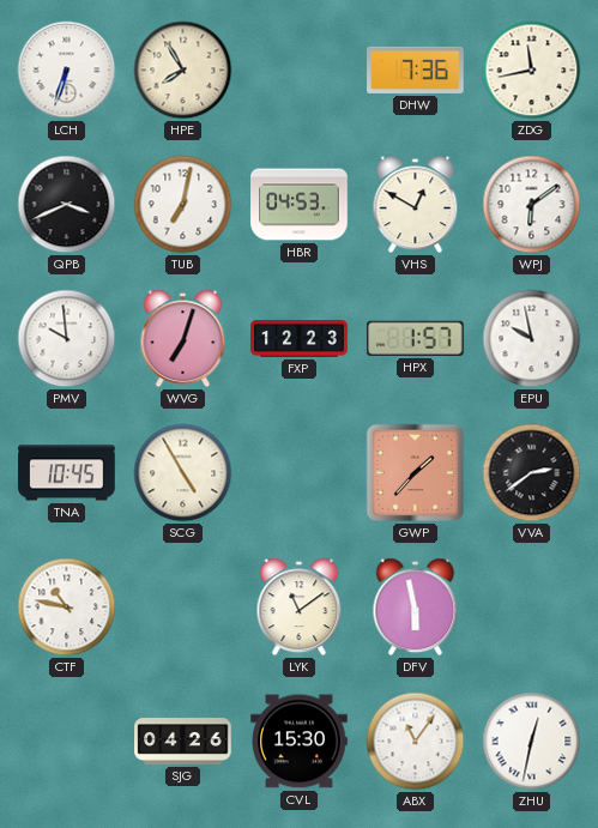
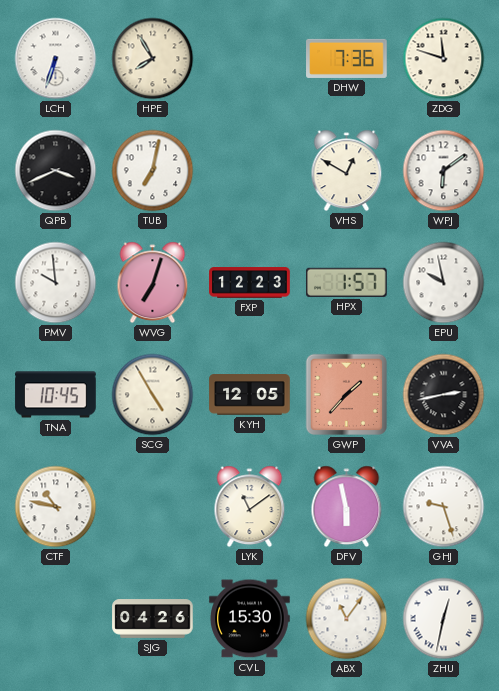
ZDG: 11:43 -> 11:48
HBR: 04:53 -> none
KYH: none -> 12:05
VVA: 2:39 -> 2:43
GHJ: none -> 9:27
